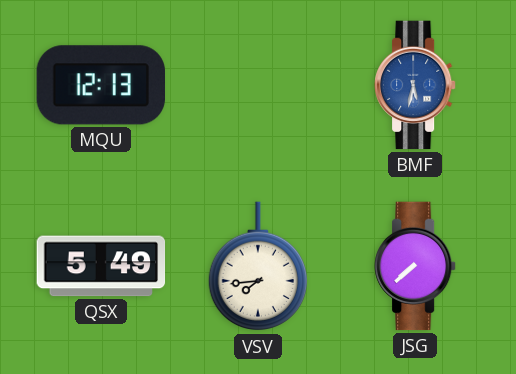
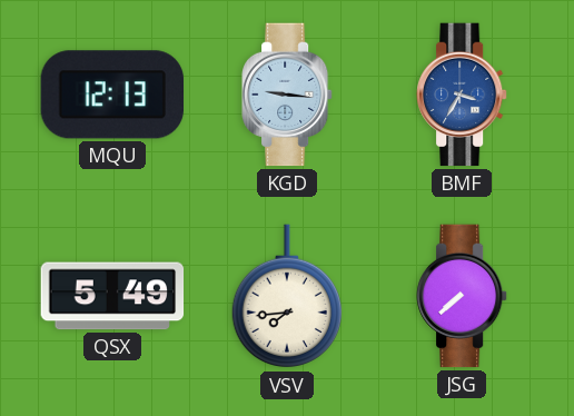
KGD: none -> 9:16
BMF: 5:32 -> 3:35
